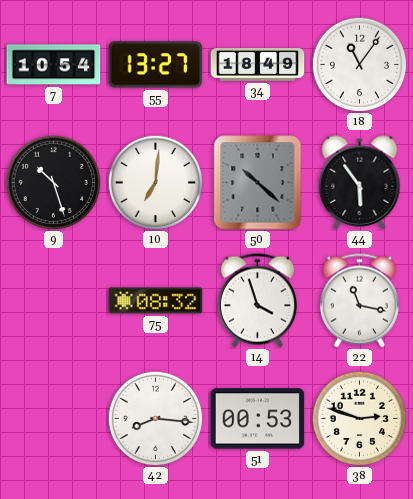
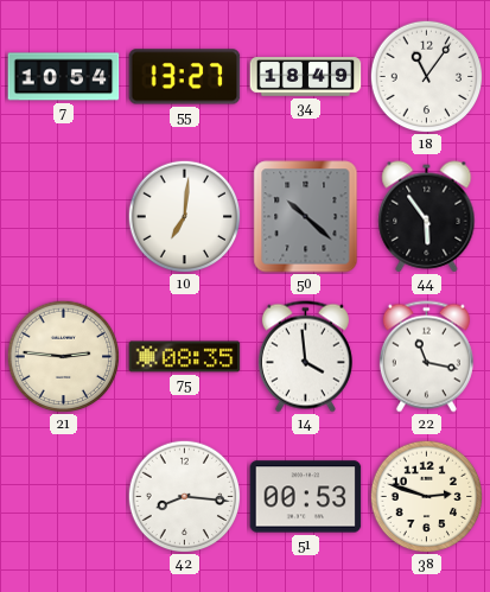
9: 10:27 -> none
21: none -> 2:46
75: 08:32 -> 08:35
14: 3:57 -> 3:59
